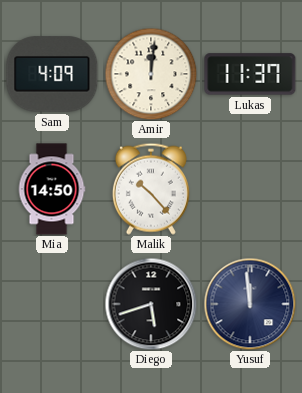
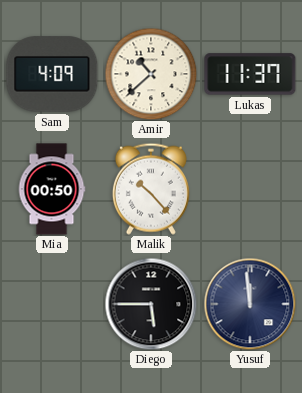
Amir: 12:01 -> 10:38
Mia: 14:50 -> 00:50
Diego: 5:42 -> 5:45
